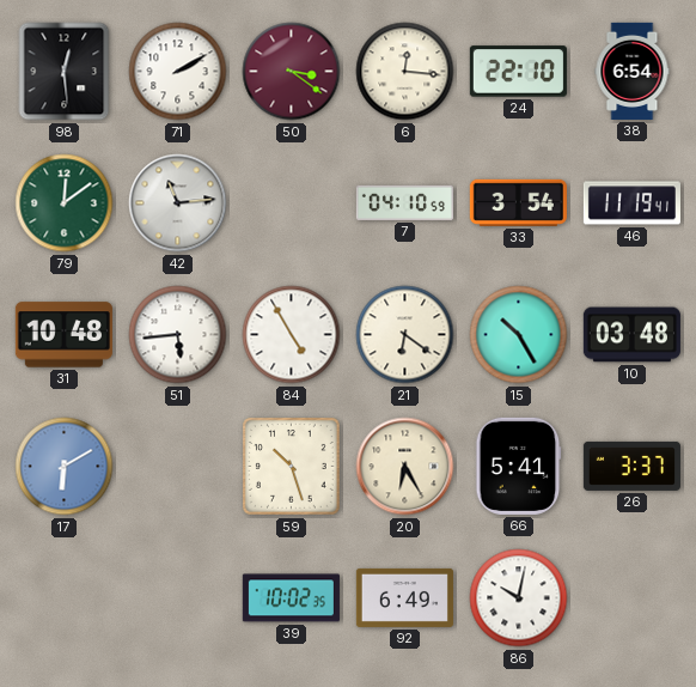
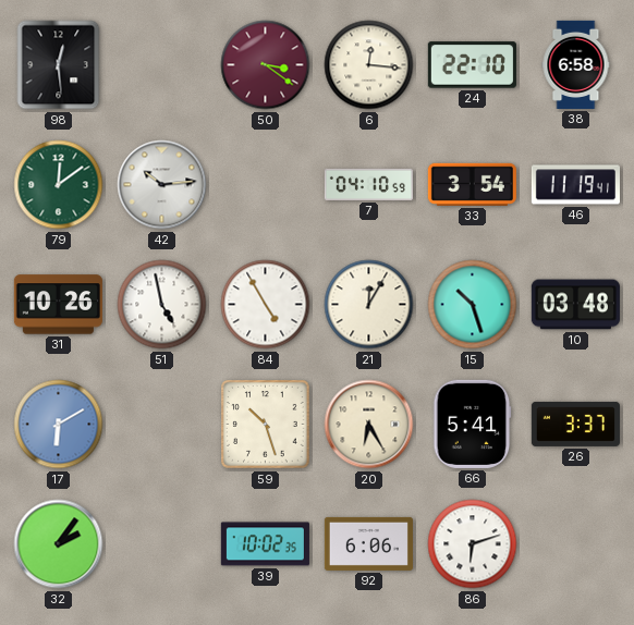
71: 2:10 -> none
38: 6:54 -> 6:58
42: 11:14 -> 10:14
31: 10:48 -> 10:26
51: 5:44 -> 4:58
21: 6:21 -> 12:05
15: 10:25 -> 10:27
32: none -> 2:06
92: 6:49 -> 6:06
86: 10:02 -> 6:12
